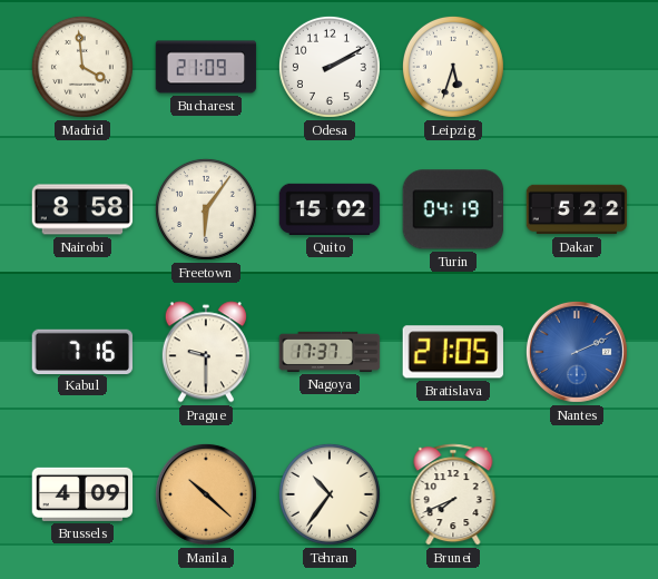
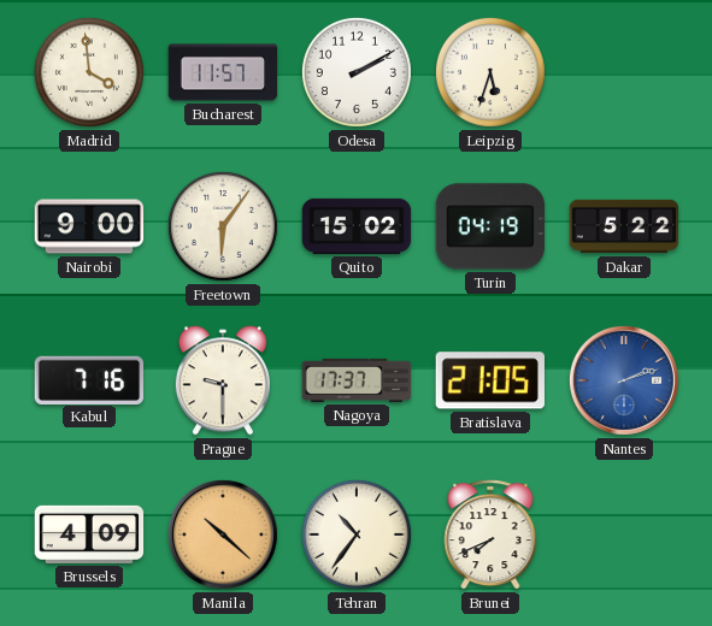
Bucharest: 21:09 -> 11:57
Nairobi: 8:58 -> 9:00
Nantes: 2:11 -> 2:12
